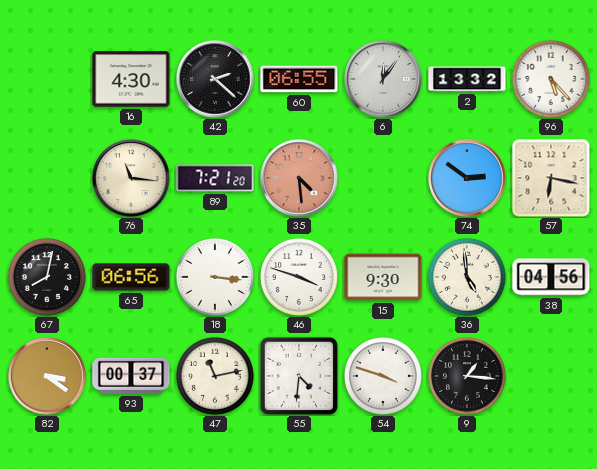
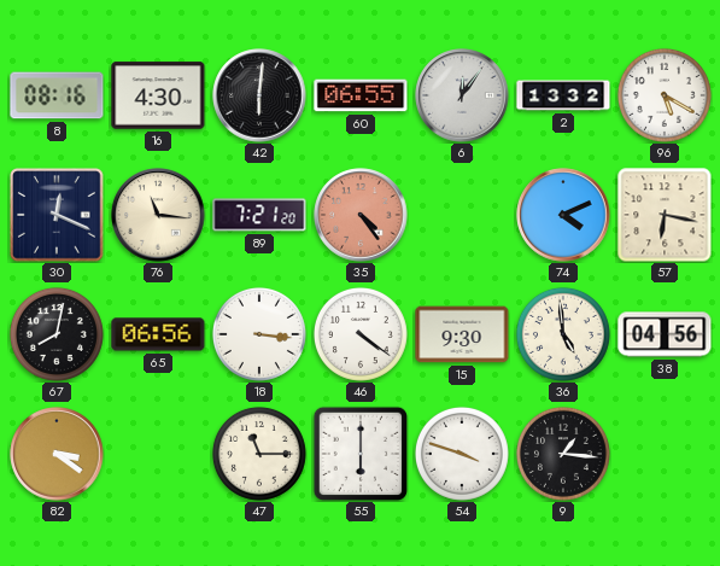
8: none -> 08:16
42: 2:22 -> 6:01
96: 5:23 -> 5:20
30: none -> 12:19
35: 4:29 -> 4:24
74: 2:51 -> 4:11
46: 3:48 -> 4:21
93: 00:37 -> none
47: 11:13 -> 11:15
55: 4:31 -> 6:00
